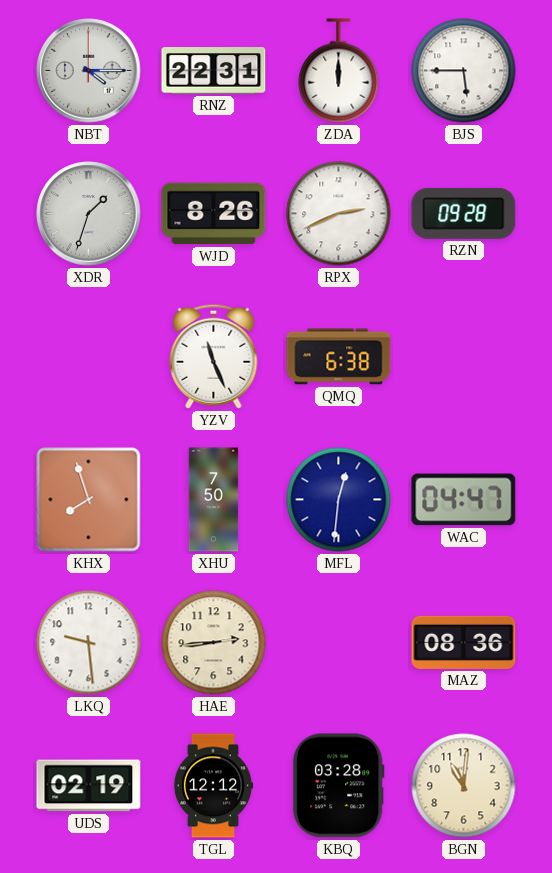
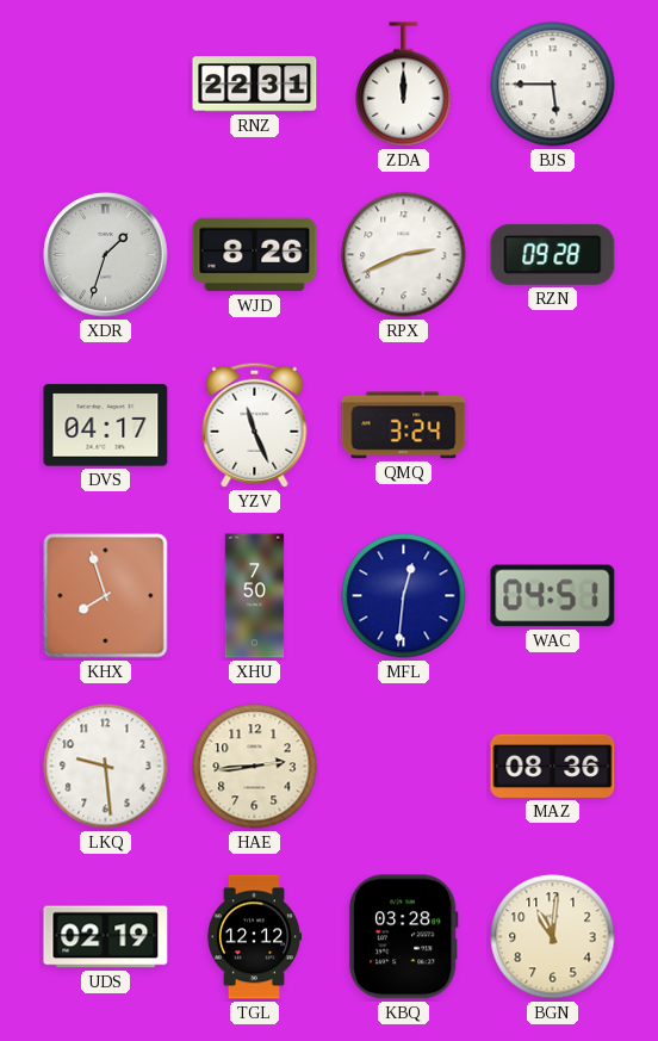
NBT: 4:15 -> none
DVS: none -> 04:17
QMQ: 6:38 -> 3:24
WAC: 04:47 -> 04:51
